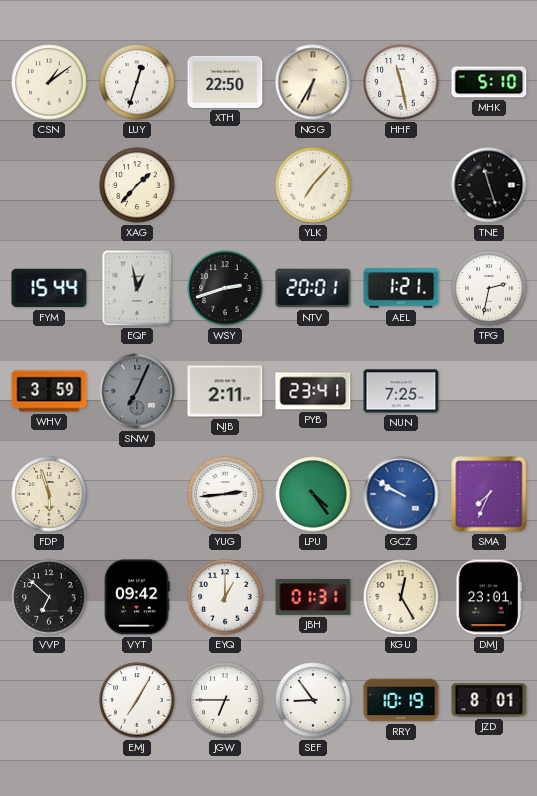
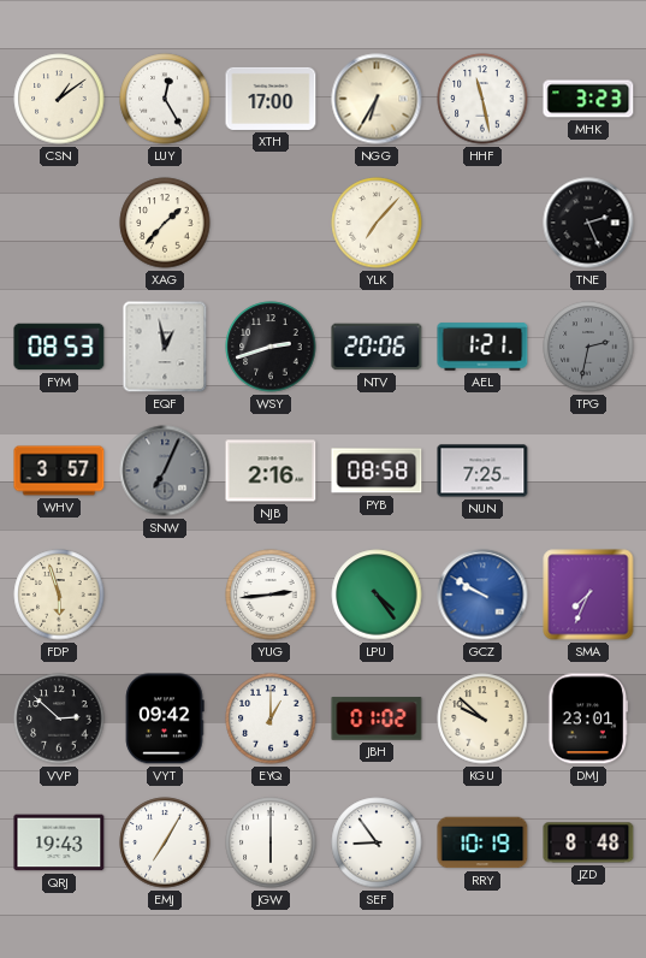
LUY: 12:33 -> 12:25
XTH: 22:50 -> 17:00
MHK: 5:10 -> 3:23
TNE: 11:27 -> 2:26
FYM: 15:44 -> 08:53
NTV: 20:01 -> 20:06
TPG dial: white -> grey
WHV: 3:59 -> 3:57
NJB: 2:11 -> 2:16
PYB: 23:41 -> 08:58
VVP: 6:52 -> 2:52
JBH: 01:31 -> 01:02
KGU: 12:25 -> 9:52
QRJ: none -> 19:43
JGW: 6:45 -> 6:00
JZD: 8:01 -> 8:48
